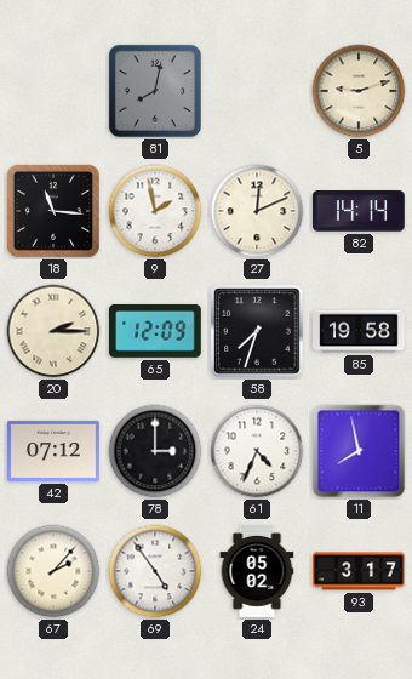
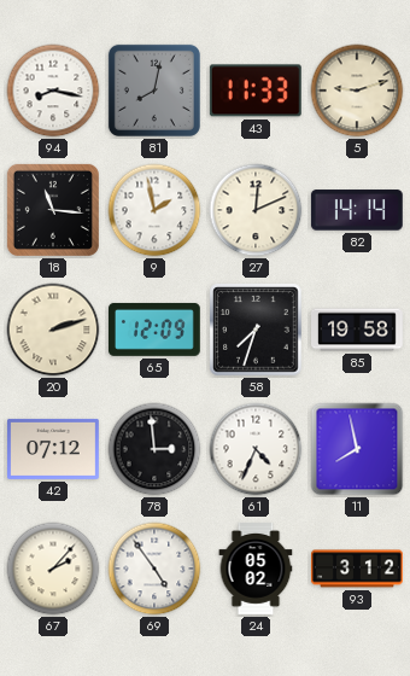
94: none -> 8:17
43: none -> 11:33
20: 2:15 -> 2:12
78: 3:00 -> 2:59
93: 3:17 -> 3:12
